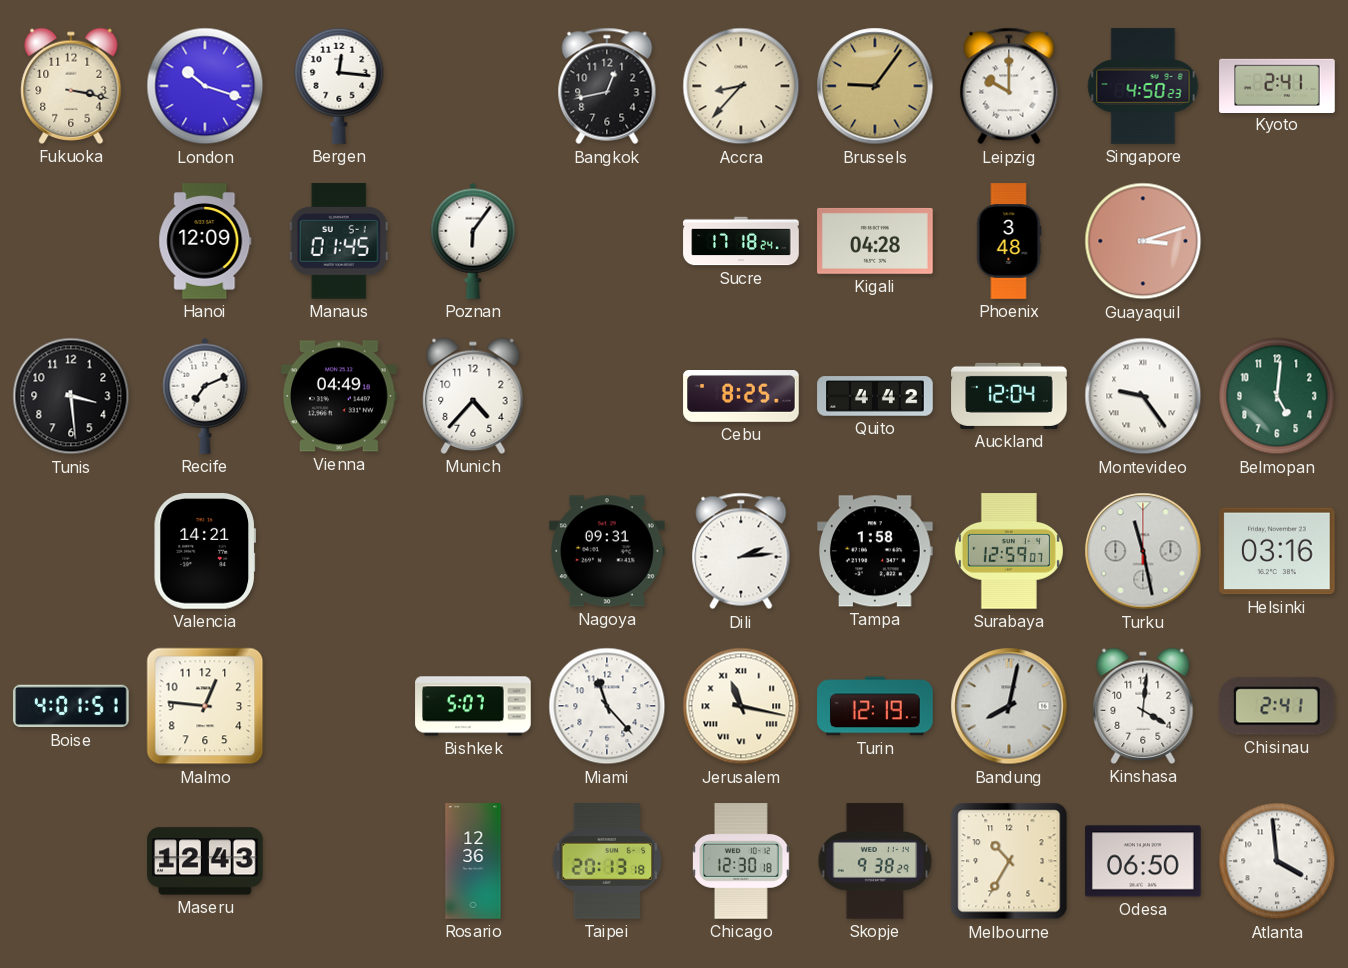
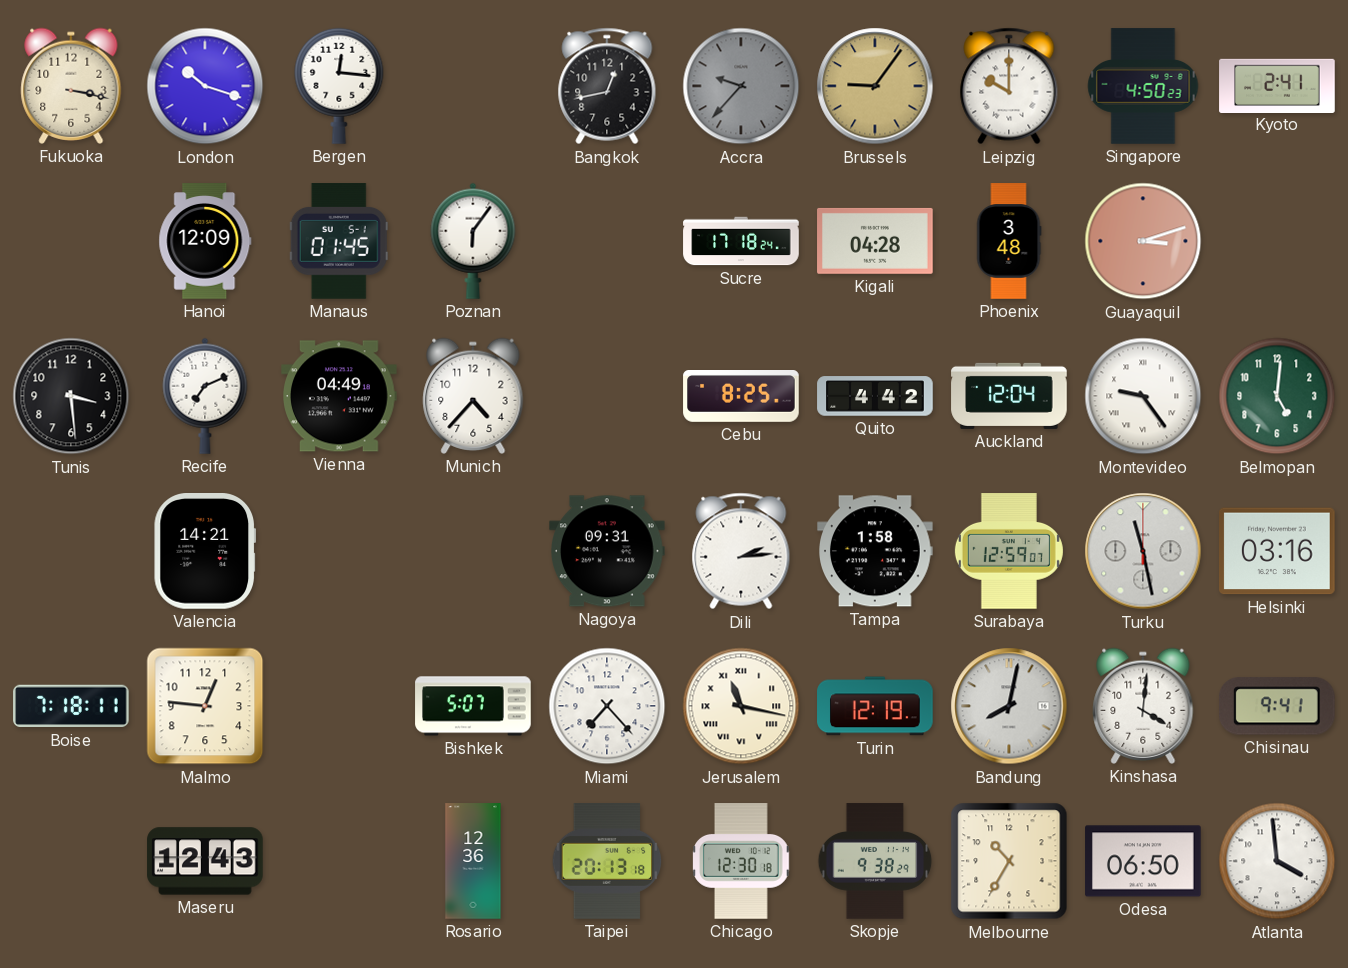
Accra: 8:37 -> 9:37
Accra dial: cream -> grey
Boise: 4:01 -> 7:18
Miami: 11:23 -> 7:23
Chisinau: 2:41 -> 9:41
